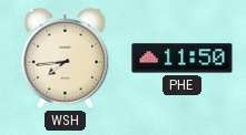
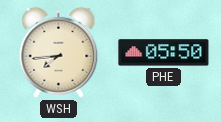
PHE: 11:50 -> 05:50
